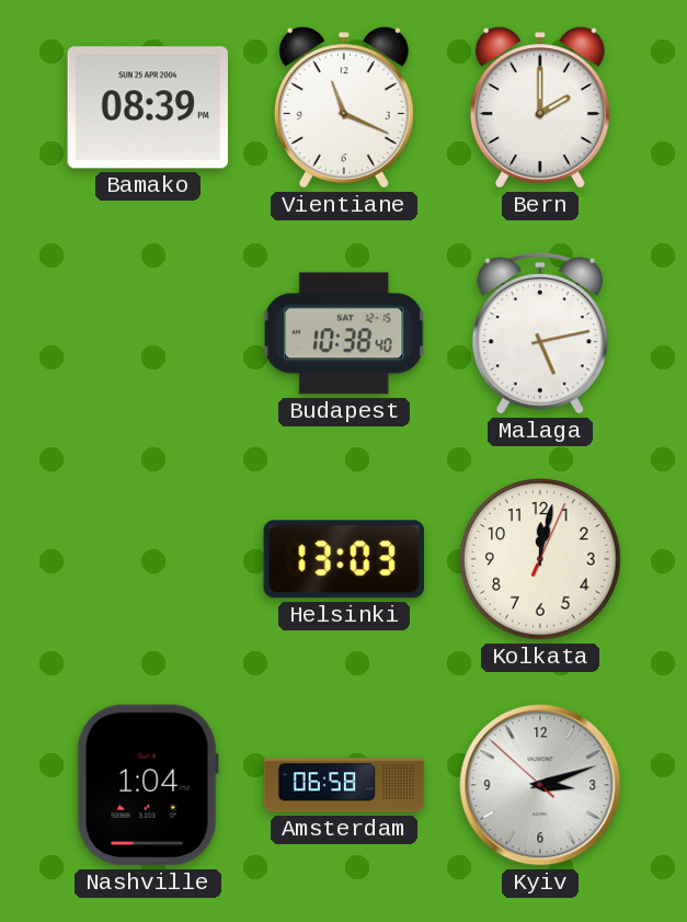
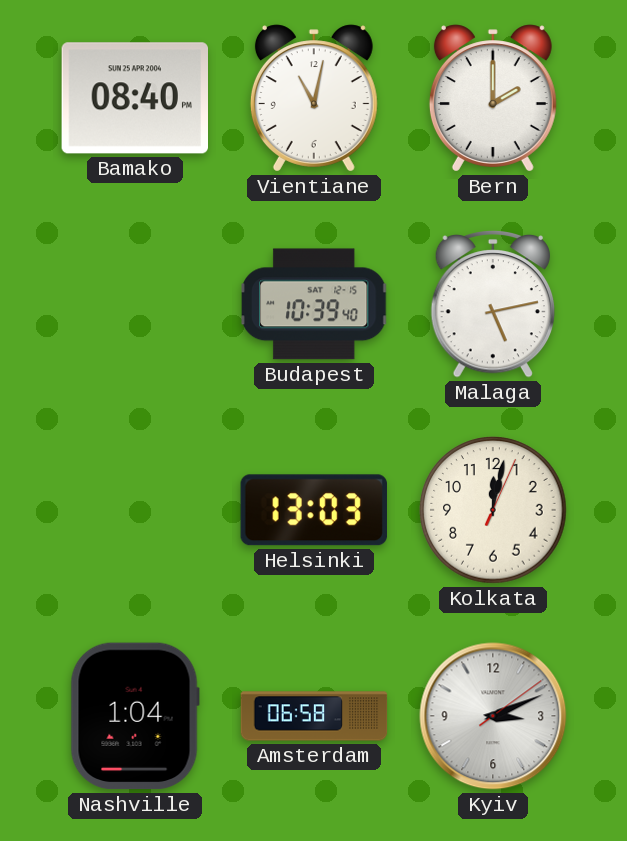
Bamako: 08:39 -> 08:40
Vientiane: 11:19 -> 11:02
Budapest: 10:38 -> 10:39
Kyiv: 3:11:52 -> 3:11:09
